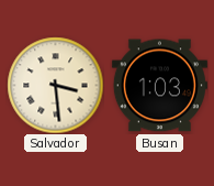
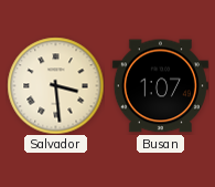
Busan: 1:03 -> 1:07
